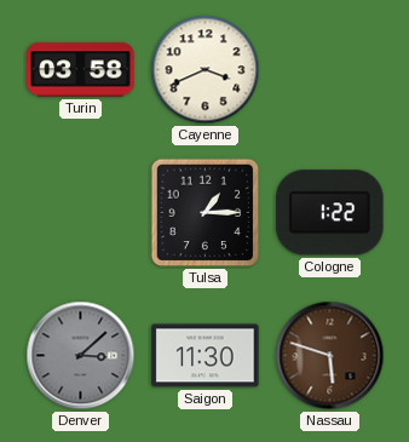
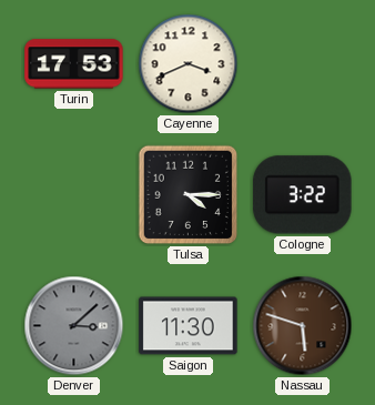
Turin: 03:58 -> 17:53
Tulsa: 1:15 -> 4:15
Cologne: 1:22 -> 3:22
